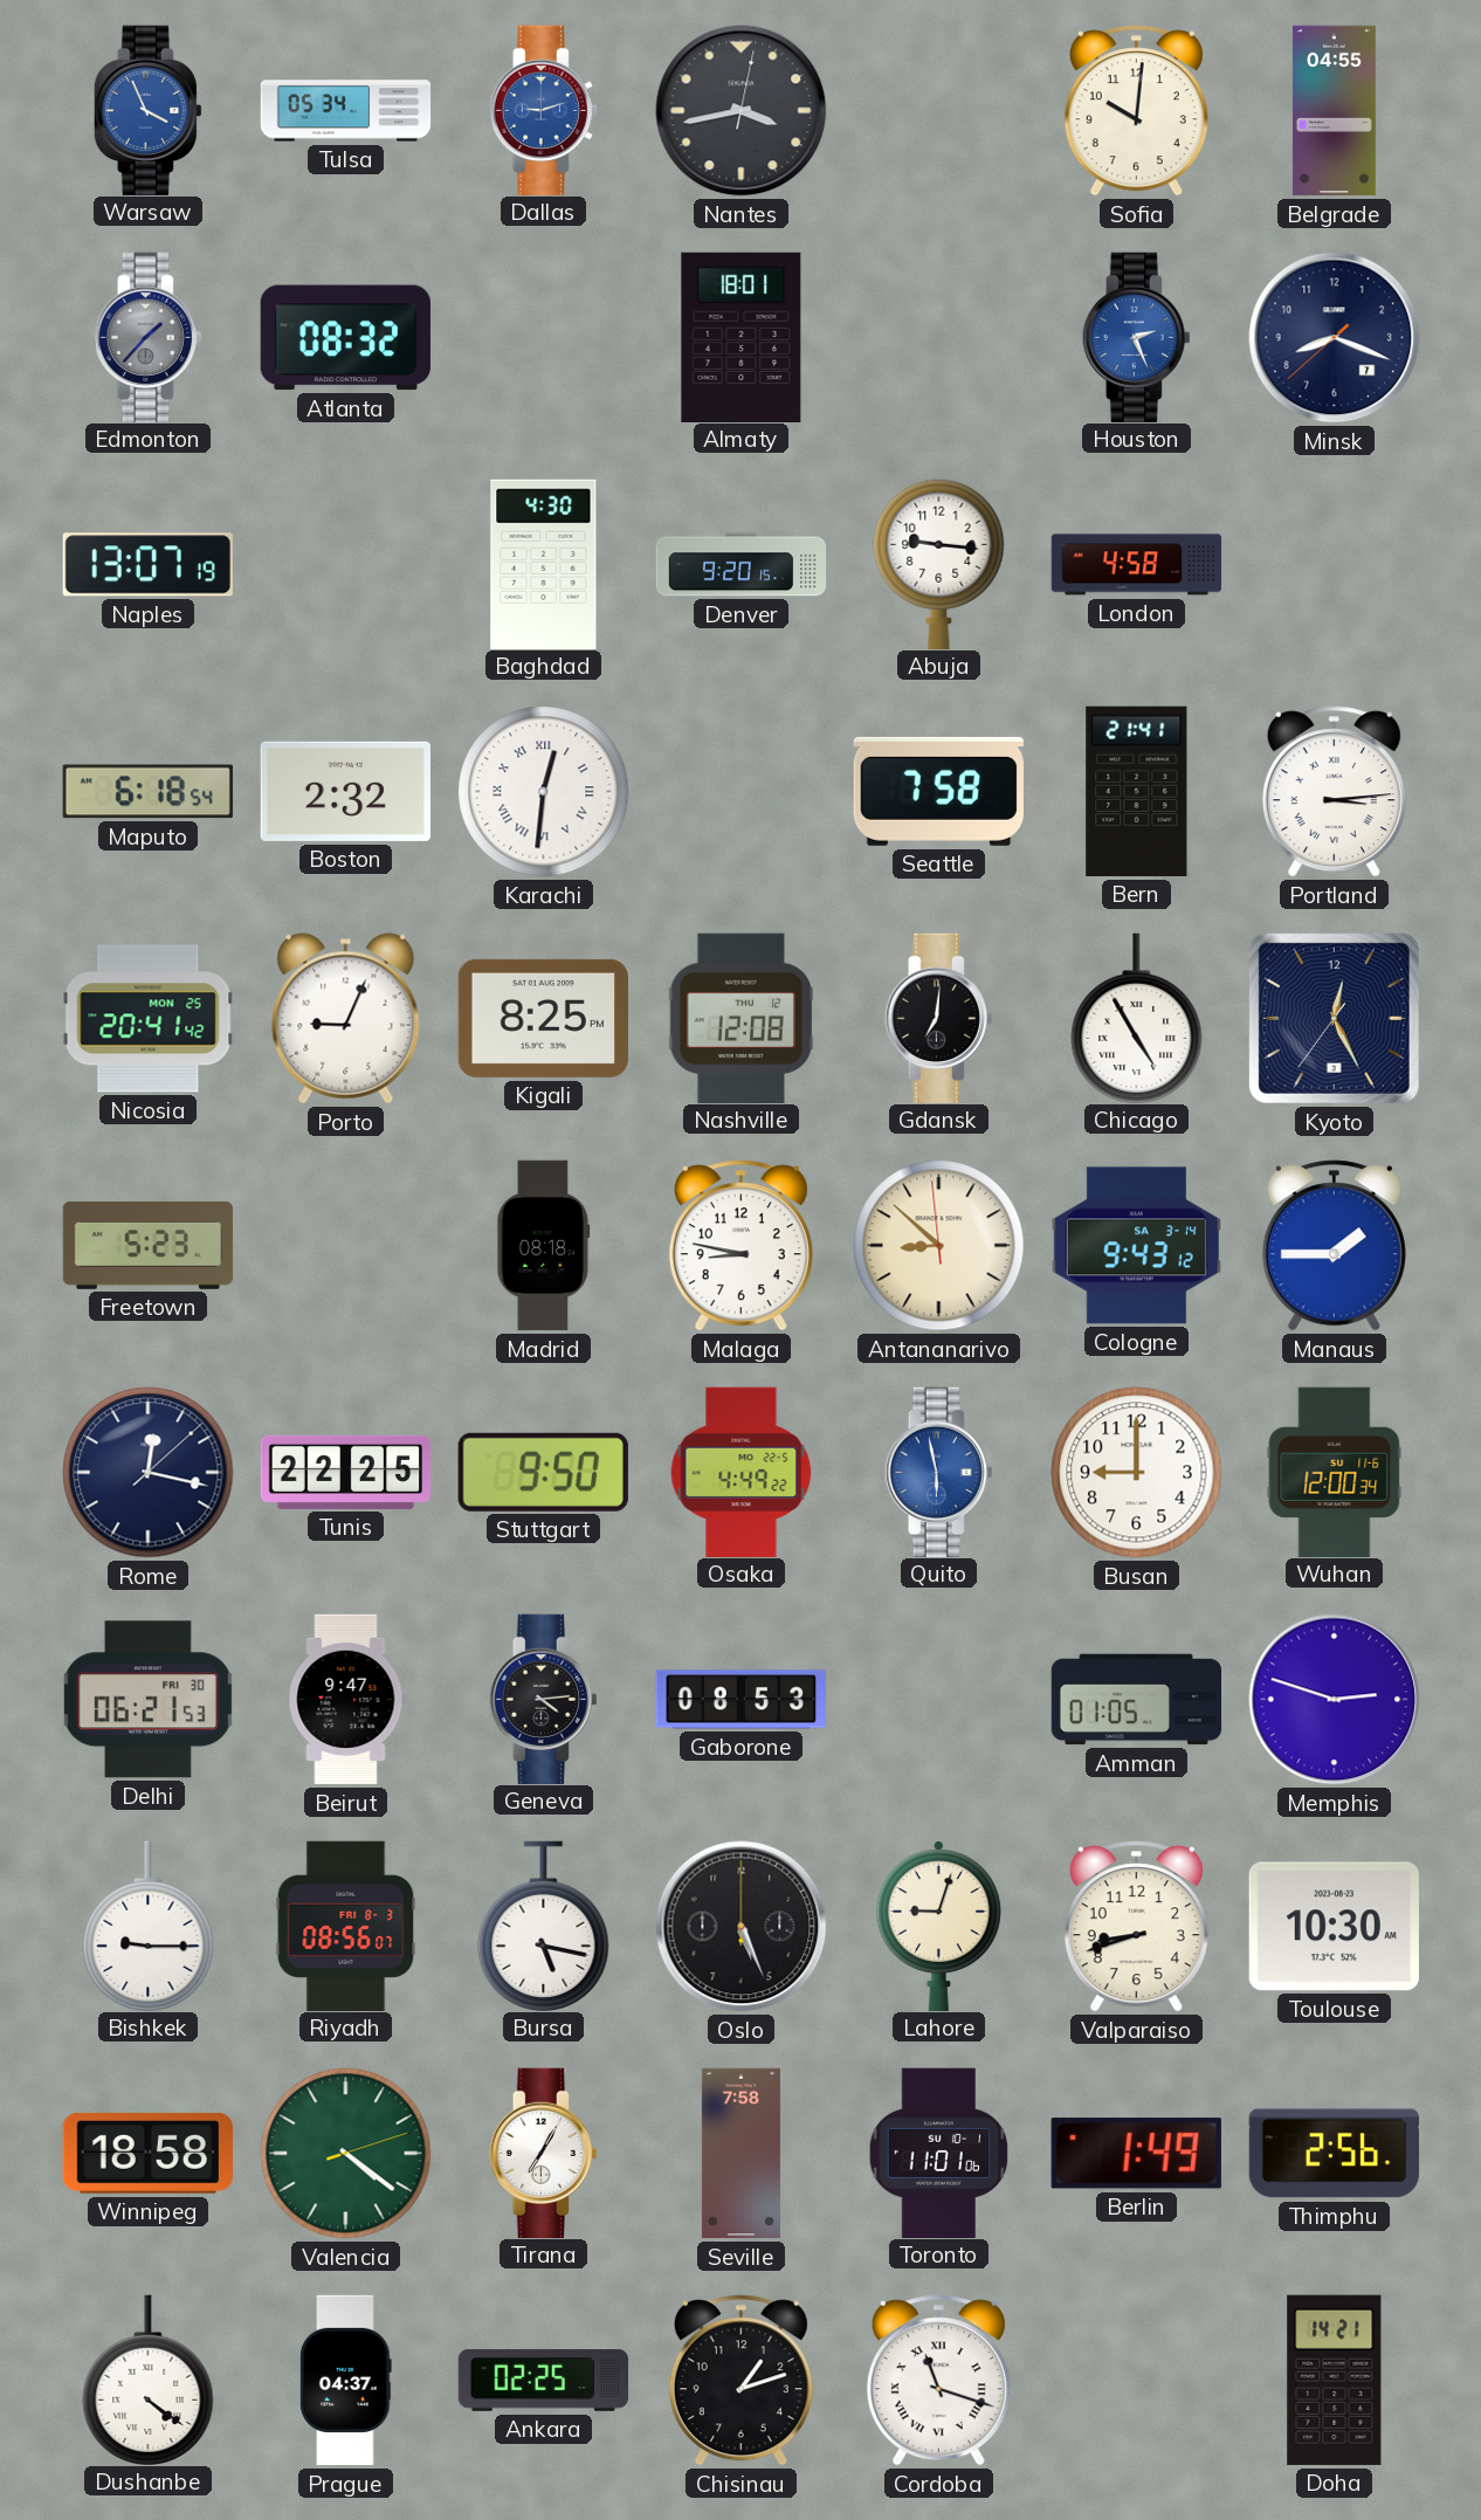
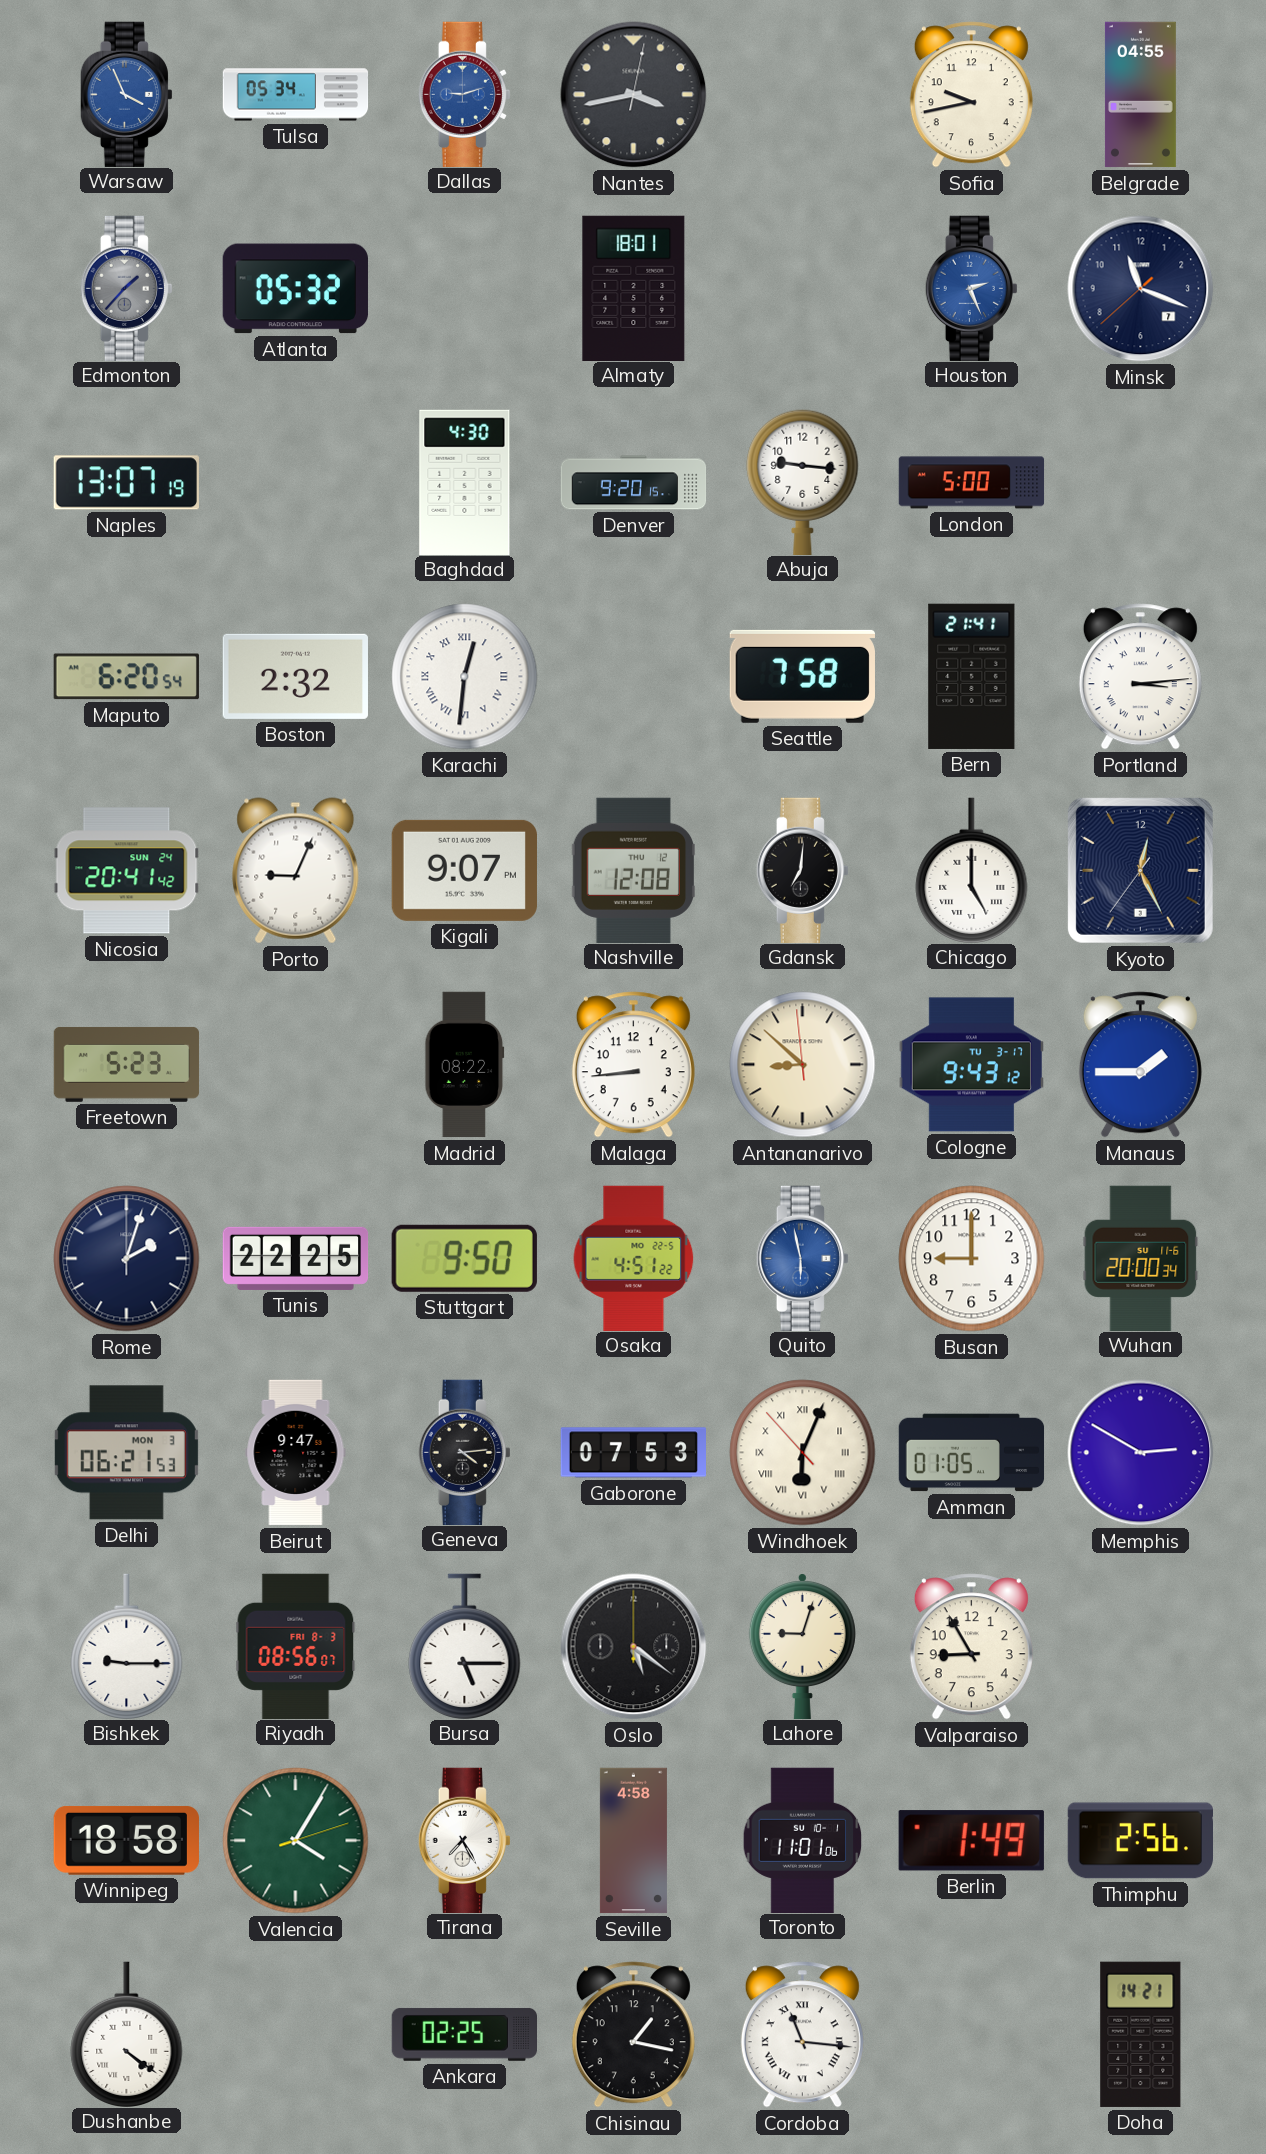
Sofia: 10:01 -> 9:43
Atlanta: 08:32 -> 05:32
Minsk: 8:18 -> 11:18
London: 4:58 -> 5:00
Maputo: 6:18 -> 6:20
Nicosia date: MON 25 -> SUN 24
Kigali: 8:25 -> 9:07
Chicago: 4:55 -> 5:00
Madrid: 08:18 -> 08:22
Malaga: 8:47 -> 8:44
Cologne date: SA 3-14 -> TU 3-17
Rome: 12:17 -> 2:03
Osaka: 4:49 -> 4:51
Wuhan: 12:00 -> 20:00
Delhi date: FRI 30 -> MON 3
Gaborone: 08:53 -> 07:53
Windhoek: none -> 6:03
Memphis: 2:48 -> 2:50
Bursa: 5:17 -> 5:15
Oslo: 5:26 -> 5:21
Valparaiso: 8:42 -> 8:55
Toulouse: 10:30 -> none
Valencia: 4:21 -> 4:05
Tirana: 7:05 -> 7:25
Seville: 7:58 -> 4:58
Prague: 04:37 -> none
Chisinau: 1:12 -> 1:17
Cordoba: 11:18 -> 11:16
